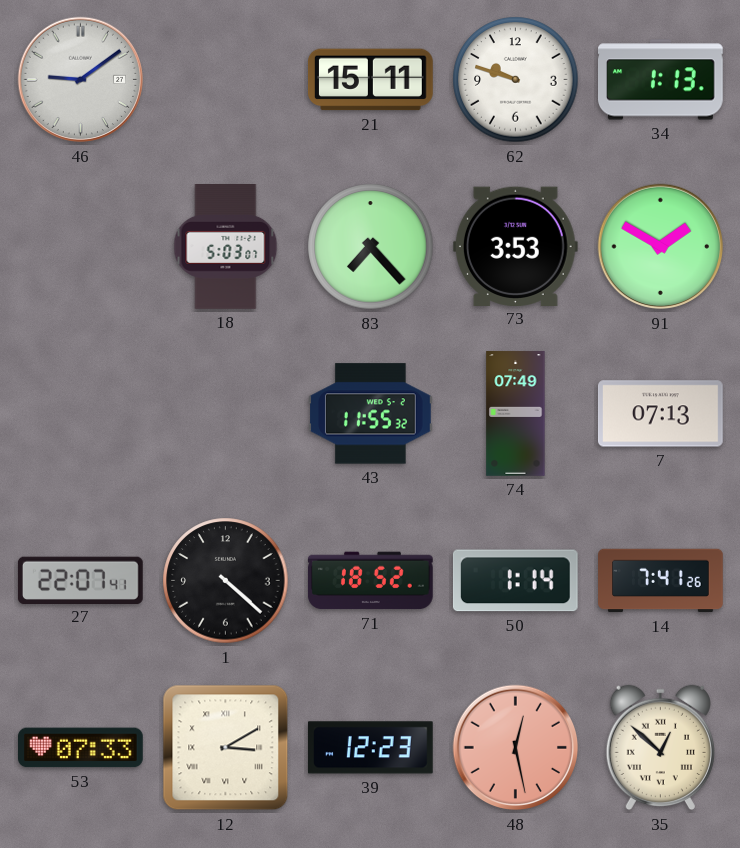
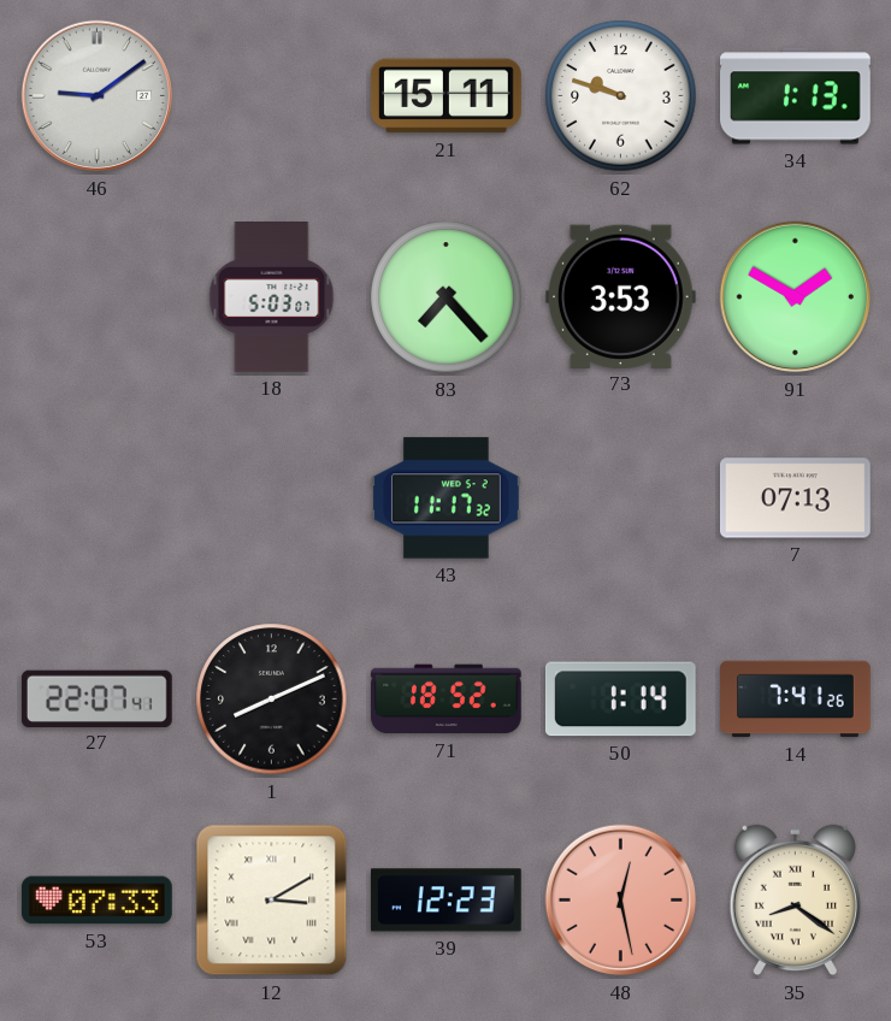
43: 11:55 -> 11:17
74: 07:49 -> none
1: 4:22 -> 8:11
35: 12:52 -> 8:21
